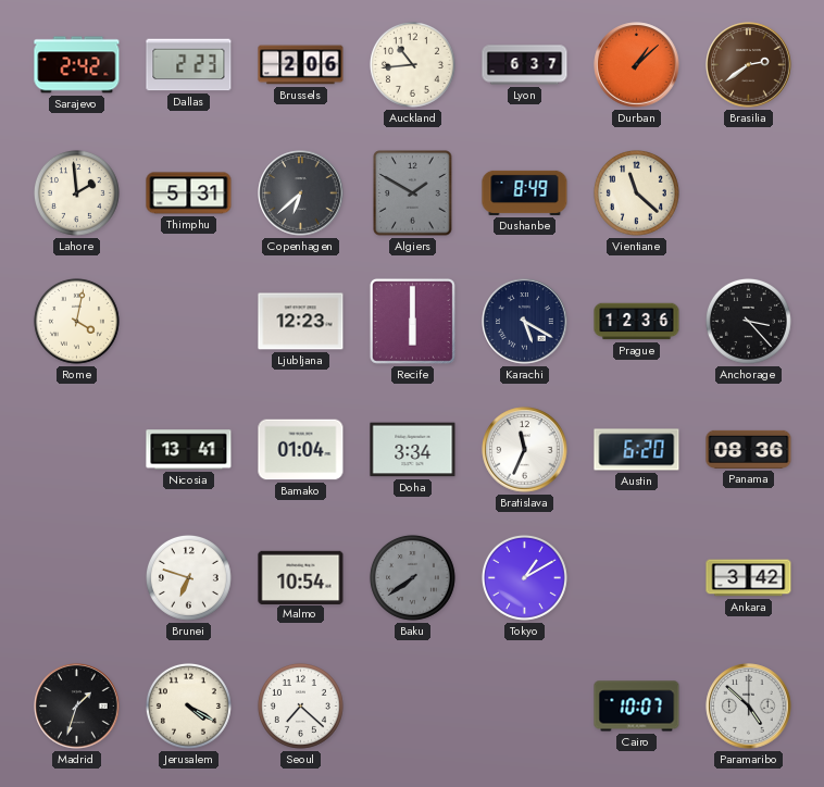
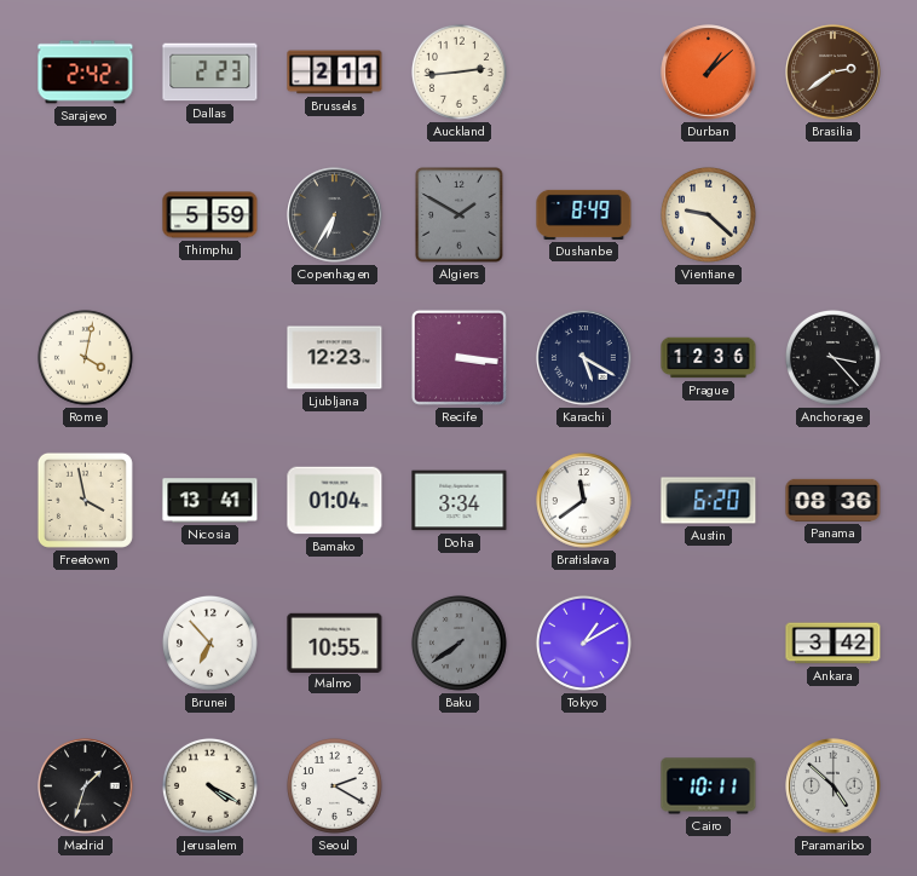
Brussels: 2:06 -> 2:11
Auckland: 10:44 -> 2:44
Lyon: 6:37 -> none
Lahore: 1:59 -> none
Thimphu: 5:31 -> 5:59
Copenhagen: 6:38 -> 6:35
Vientiane: 11:22 -> 9:22
Recife: 6:00 -> 3:16
Freetown: none -> 3:58
Bratislava: 11:34 -> 11:39
Brunei: 6:48 -> 6:53
Malmo: 10:54 -> 10:55
Seoul: 7:22 -> 2:20
Cairo: 10:07 -> 10:11
